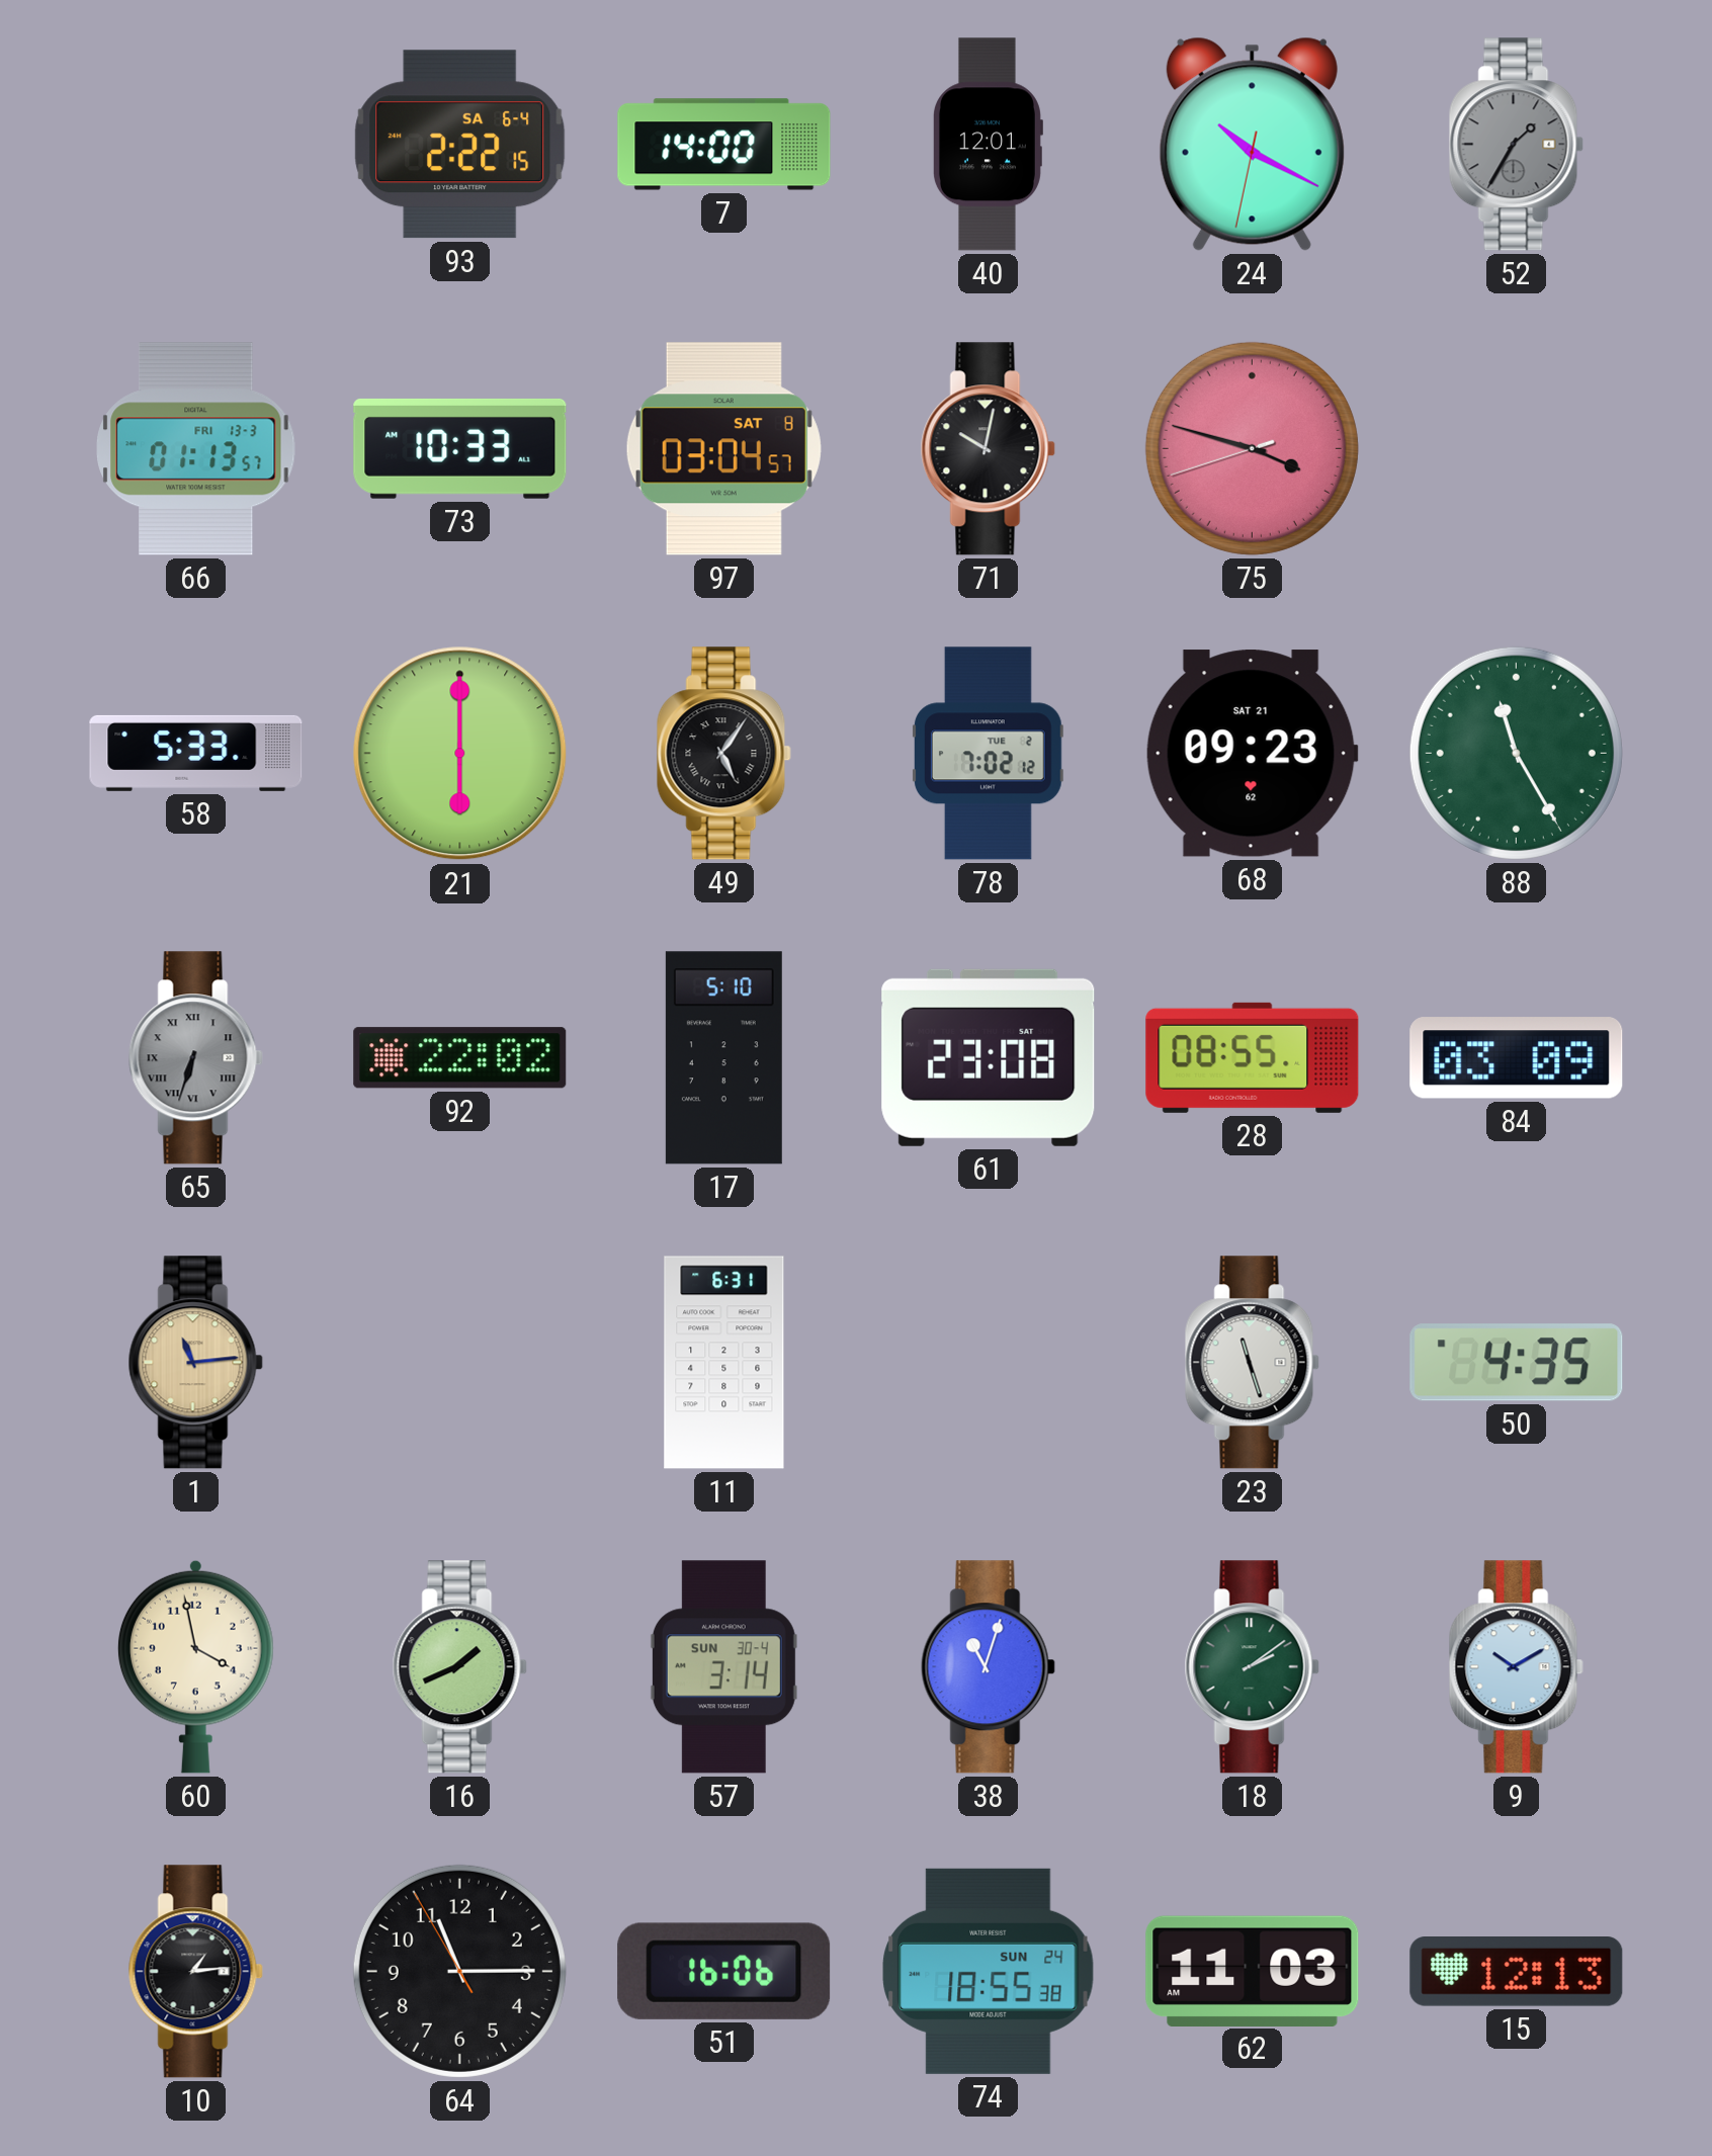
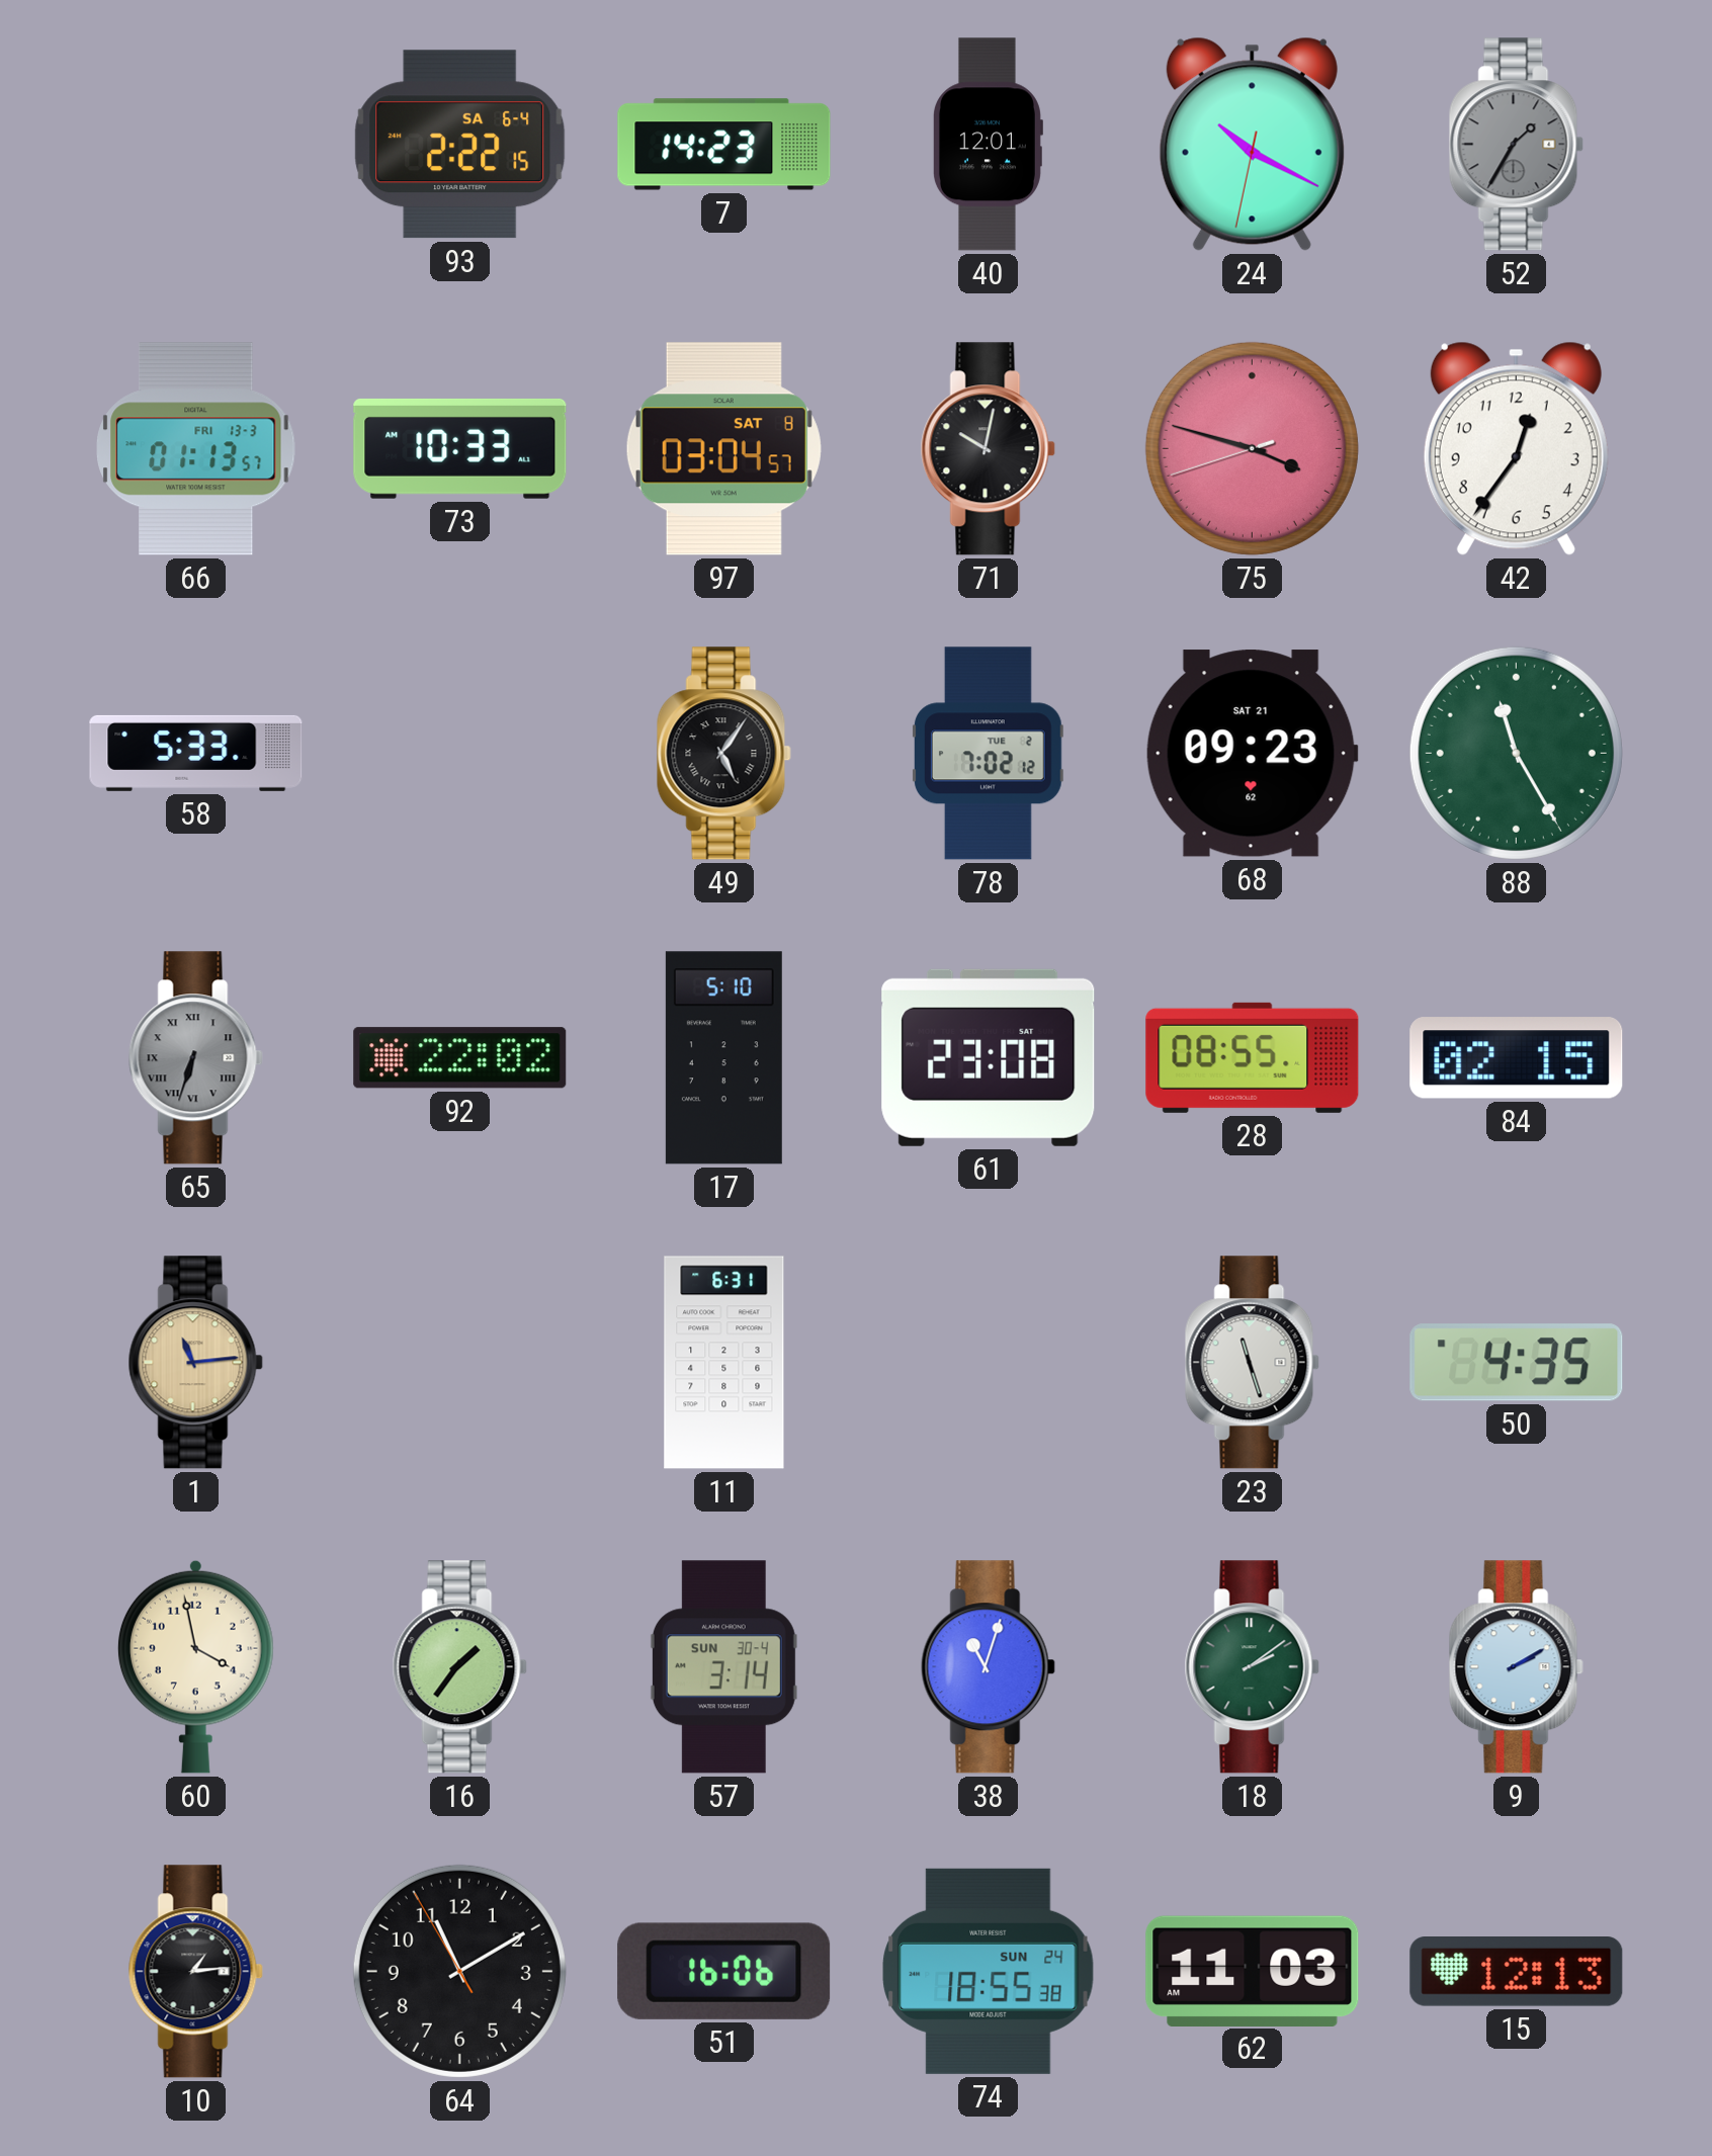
7: 14:00 -> 14:23
42: none -> 12:36
21: 6:00 -> none
84: 03:09 -> 02:15
16: 1:41 -> 1:36
9: 10:10 -> 2:10
64: 11:14 -> 11:09
